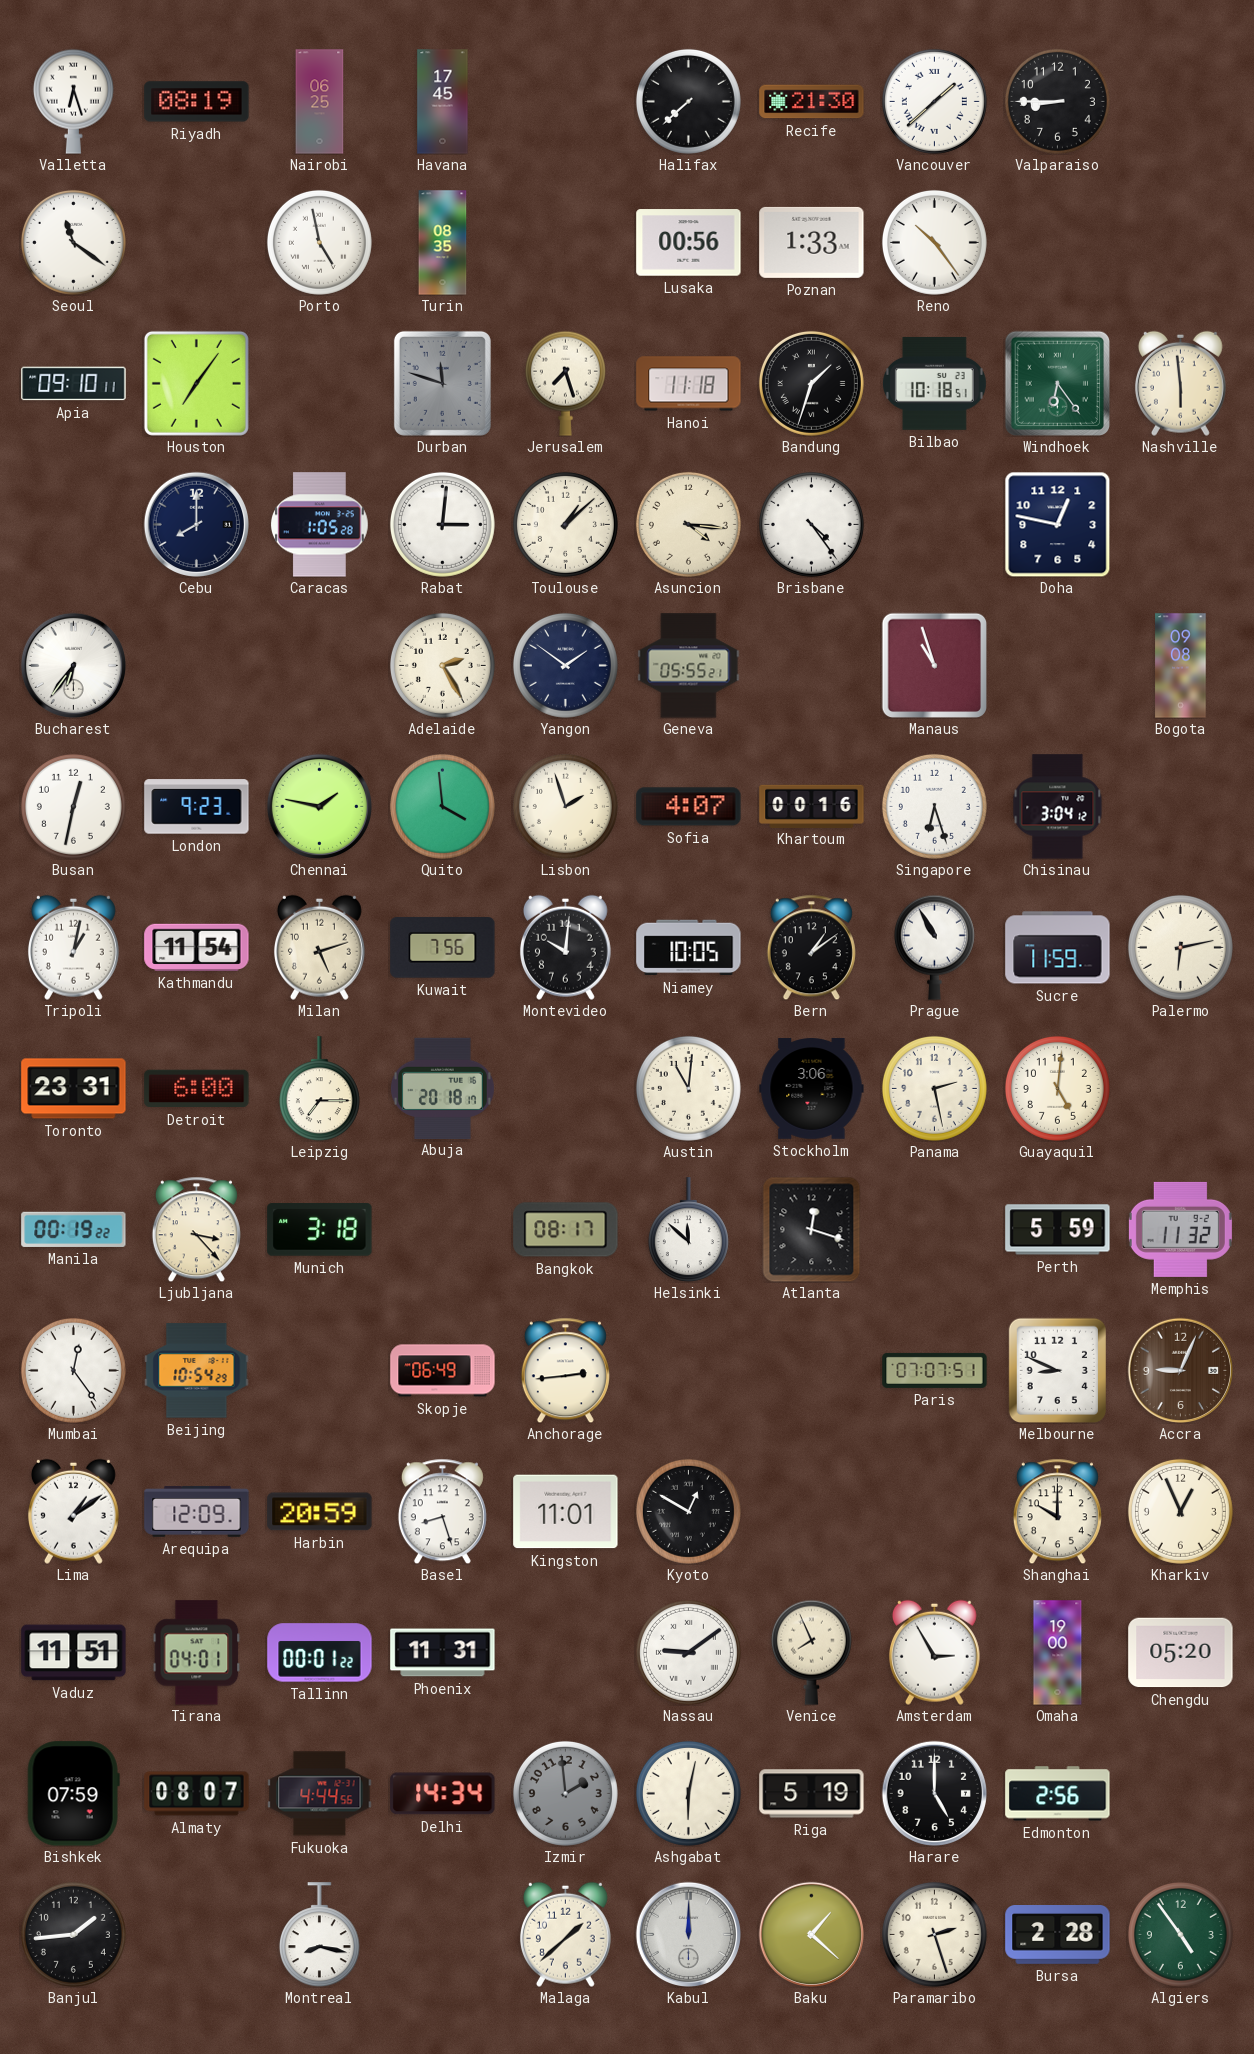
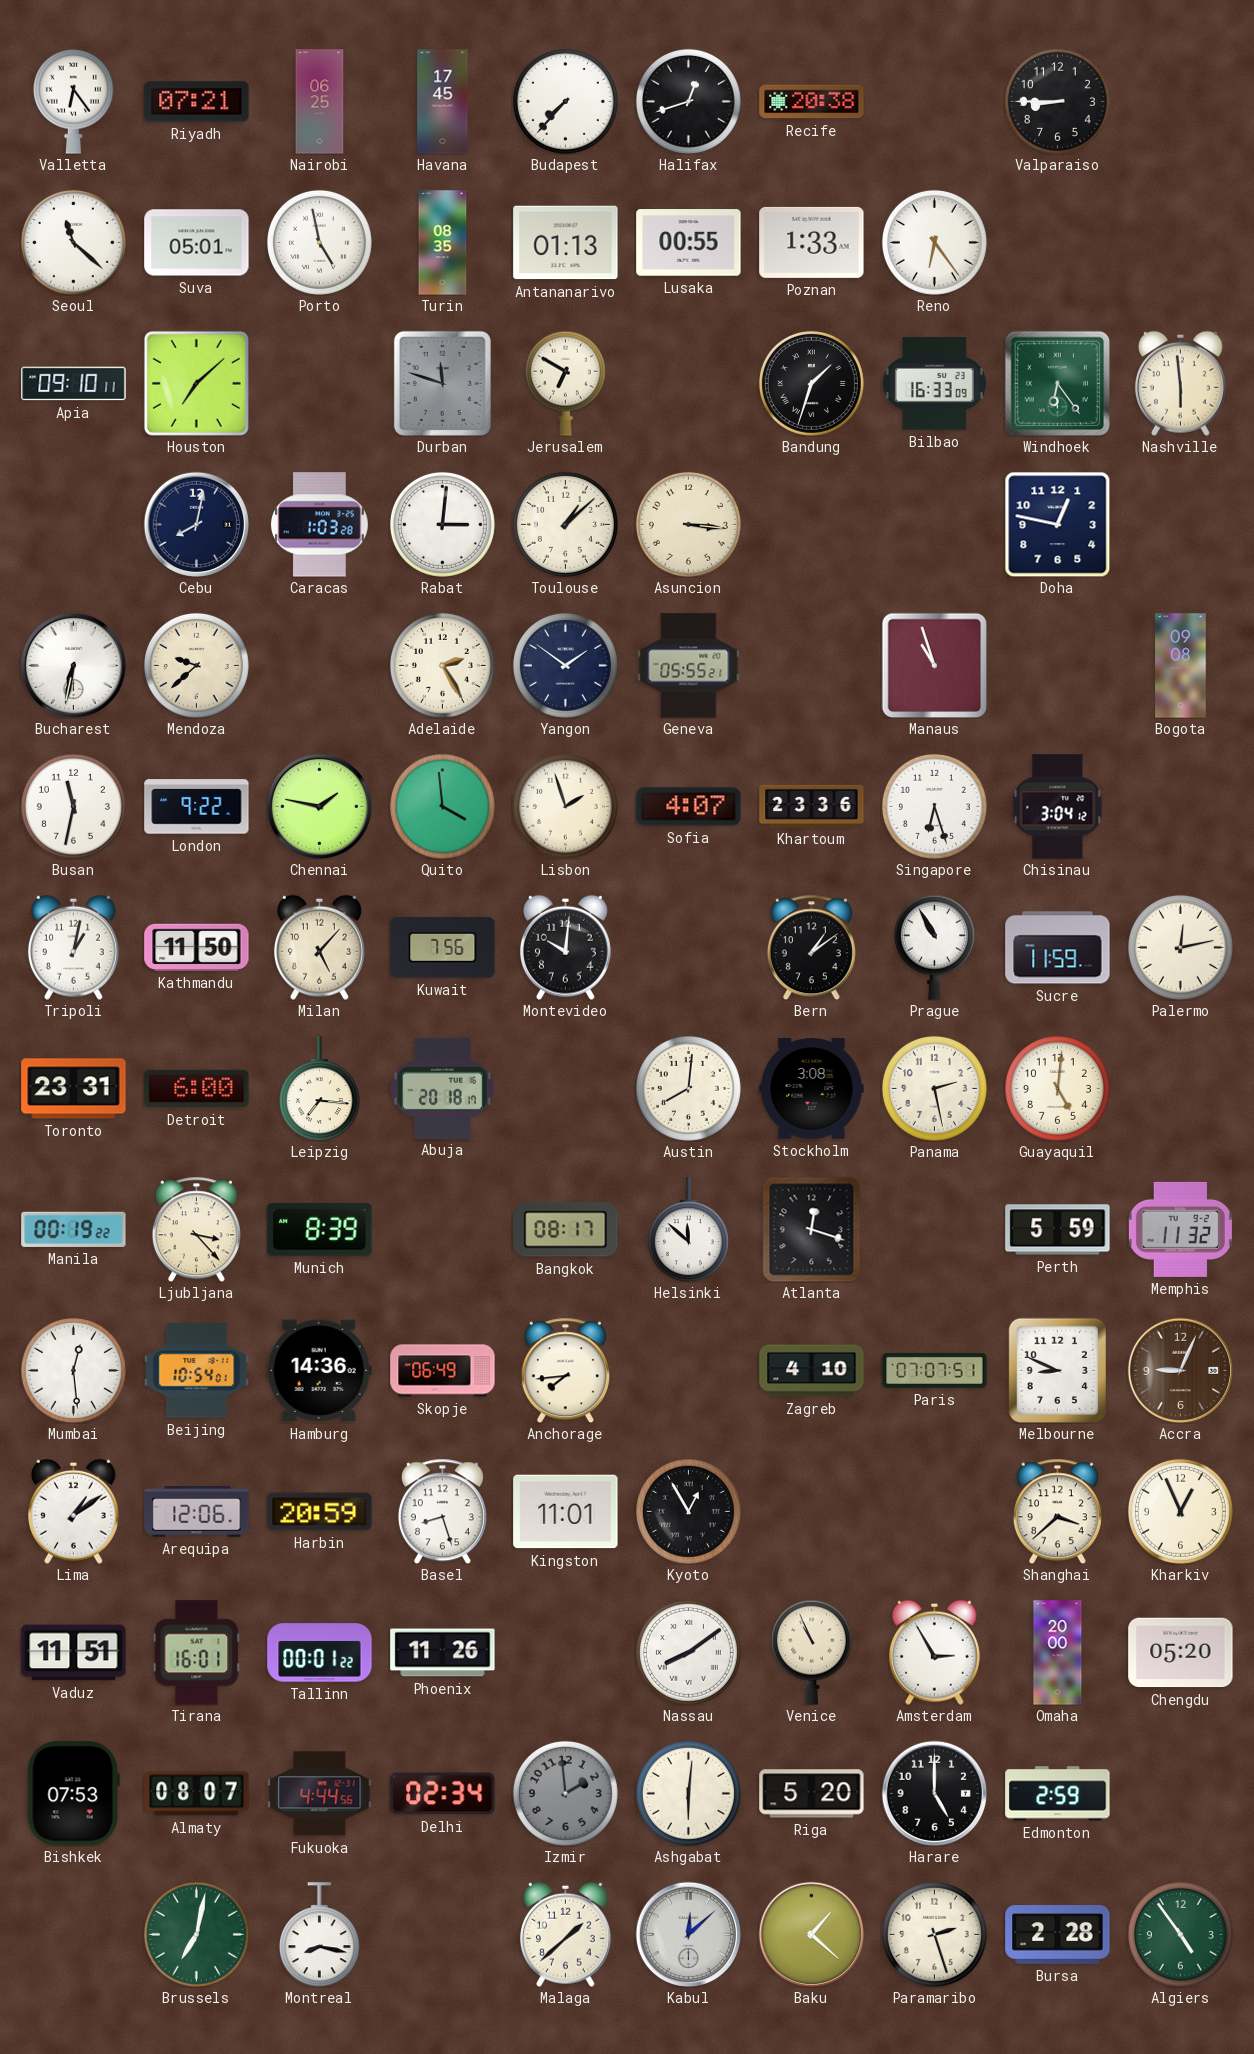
Valletta: 6:27 -> 6:24
Riyadh: 08:19 -> 07:21
Budapest: none -> 7:37
Halifax: 7:38 -> 12:42
Recife: 21:30 -> 20:38
Vancouver: 1:38 -> none
Seoul: 11:21 -> 11:22
Suva: none -> 05:01
Antananarivo: none -> 01:13
Lusaka: 00:56 -> 00:55
Reno: 10:24 -> 6:24
Houston: 7:06 -> 7:08
Jerusalem: 7:27 -> 6:50
Hanoi: 11:18 -> none
Bilbao: 10:18 -> 16:33
Cebu: 8:00 -> 8:02
Caracas: 1:05 -> 1:03
Asuncion: 4:16 -> 3:16
Brisbane: 4:24 -> none
Bucharest: 6:36 -> 6:32
Mendoza: none -> 9:38
Busan: 12:32 -> 11:32
London: 9:23 -> 9:22
Khartoum: 00:16 -> 23:36
Kathmandu: 11:54 -> 11:50
Milan: 5:12 -> 5:07
Niamey: 10:05 -> none
Palermo: 6:13 -> 12:13
Leipzig: 7:15 -> 7:16
Austin: 11:01 -> 8:01
Stockholm: 3:06 -> 3:08
Munich: 3:18 -> 8:39
Mumbai: 12:24 -> 12:29
Beijing: 10:54:29 -> 10:54:01
Hamburg: none -> 14:36
Anchorage: 2:44 -> 7:44
Zagreb: none -> 4:10
Arequipa: 12:09 -> 12:06
Kyoto: 12:50 -> 12:55
Shanghai: 10:00 -> 3:38
Tirana: 04:01 -> 16:01
Phoenix: 11:31 -> 11:26
Nassau: 9:09 -> 8:09
Venice: 7:56 -> 10:56
Omaha: 19:00 -> 20:00
Bishkek: 07:59 -> 07:53
Delhi: 14:34 -> 02:34
Ashgabat: 6:02 -> 6:01
Riga: 5:19 -> 5:20
Edmonton: 2:56 -> 2:59
Banjul: 1:44 -> none
Brussels: none -> 7:02
Kabul: 12:00 -> 12:08
